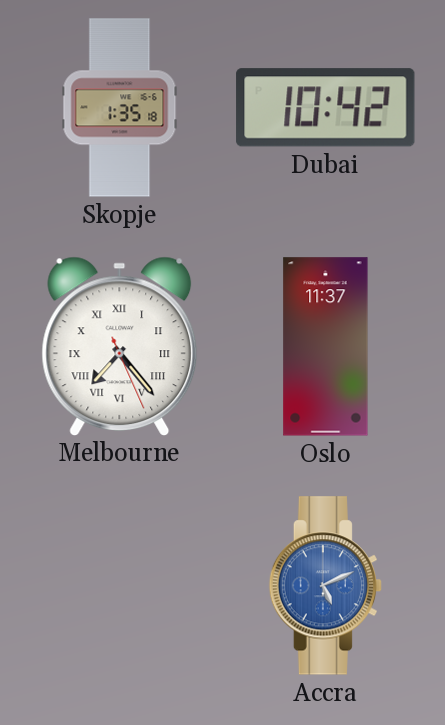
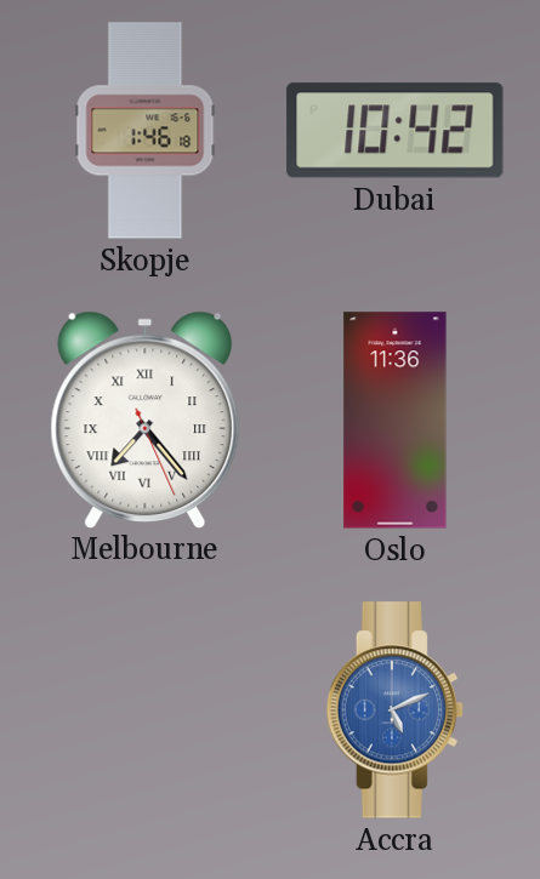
Skopje: 1:35 -> 1:46
Oslo: 11:37 -> 11:36
